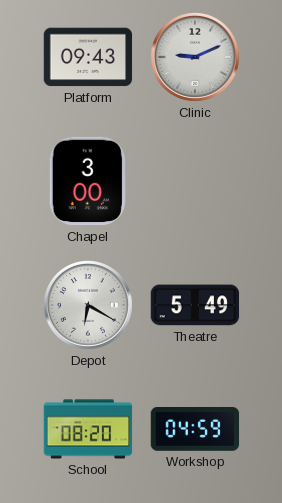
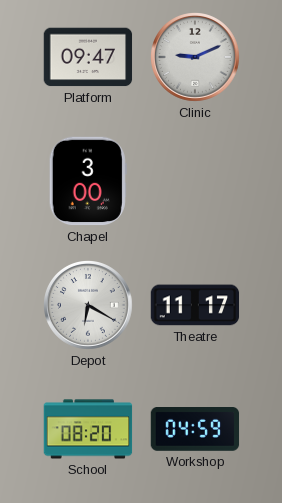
Platform: 09:43 -> 09:47
Theatre: 5:49 -> 11:17
